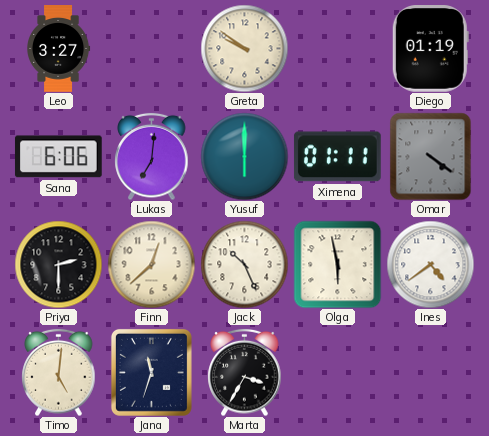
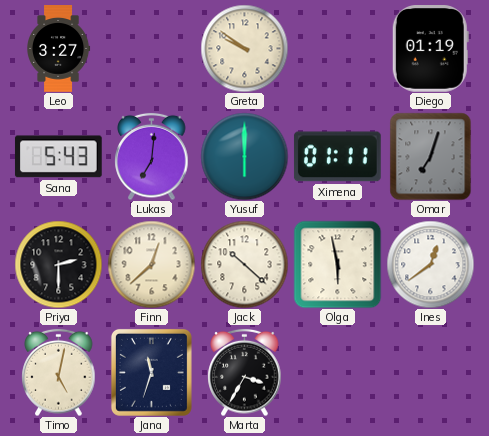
Sana: 6:06 -> 5:43
Omar: 4:21 -> 7:03
Jack: 10:26 -> 10:22
Ines: 4:39 -> 12:39
Timo: 5:01 -> 5:02
